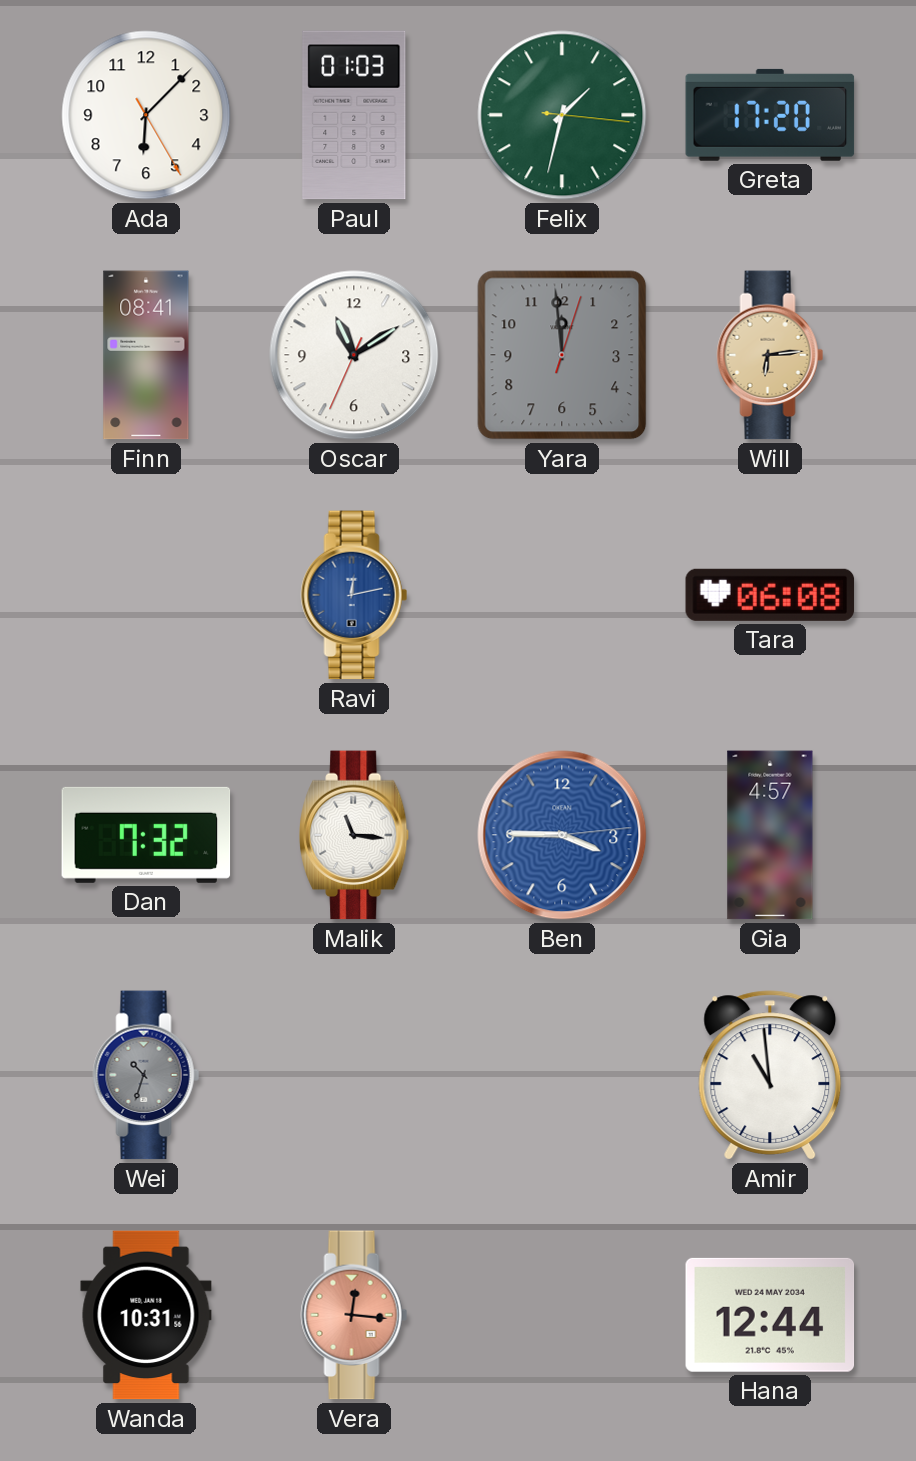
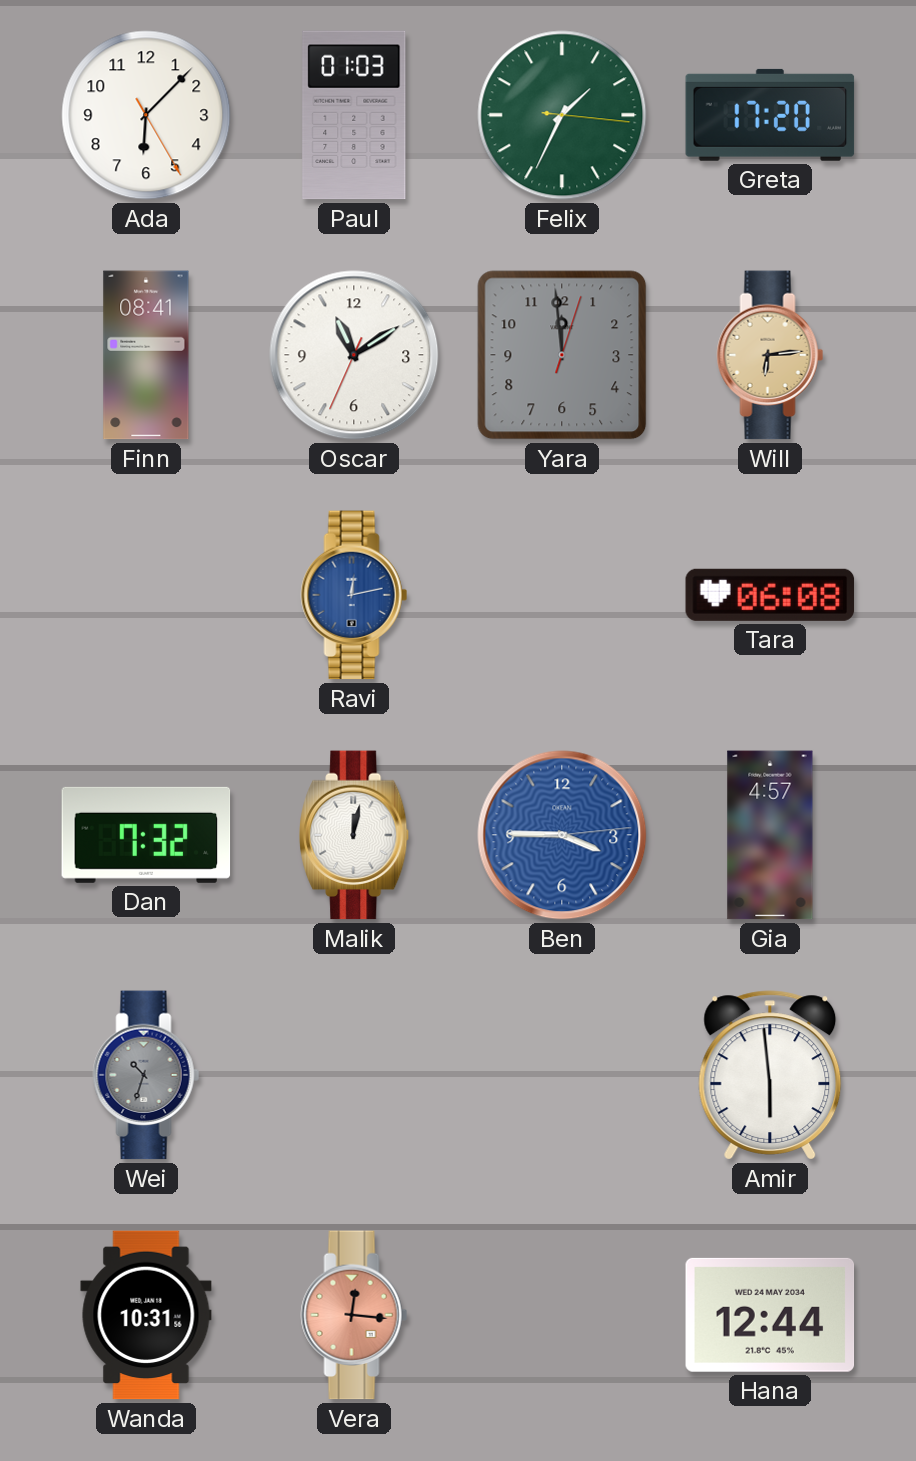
Felix: 1:32 -> 1:34
Malik: 11:16 -> 12:02
Amir: 10:59 -> 5:59
